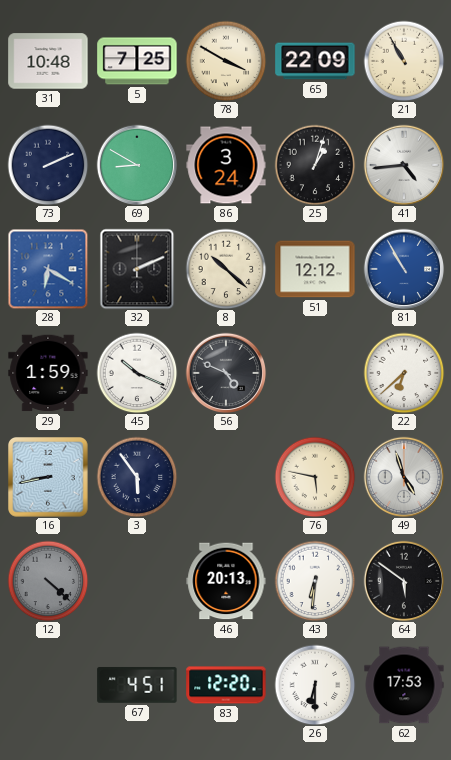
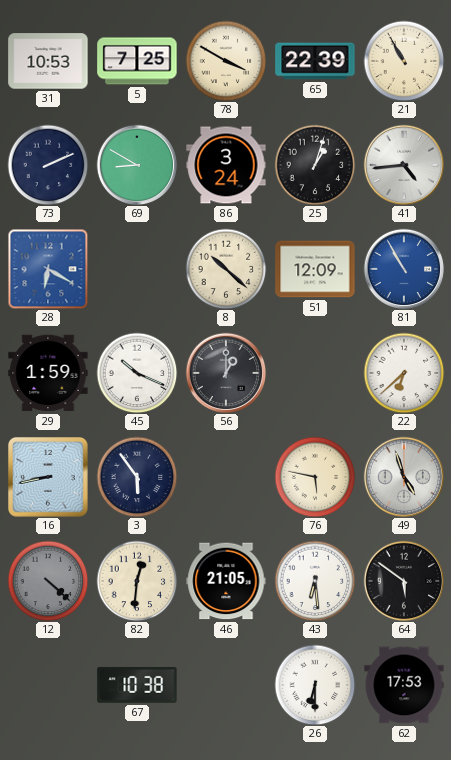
31: 10:48 -> 10:53
65: 22:09 -> 22:39
32: 2:11 -> none
51: 12:12 -> 12:09
56: 4:49 -> 1:00
82: none -> 12:31
46: 20:13 -> 21:05
43: 6:31 -> 6:29
67: 4:51 -> 10:38
83: 12:20 -> none
